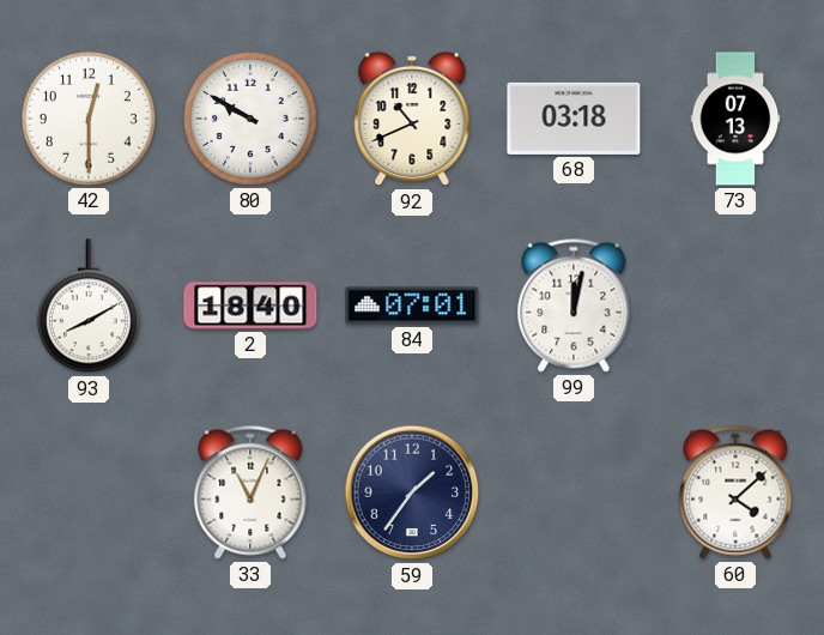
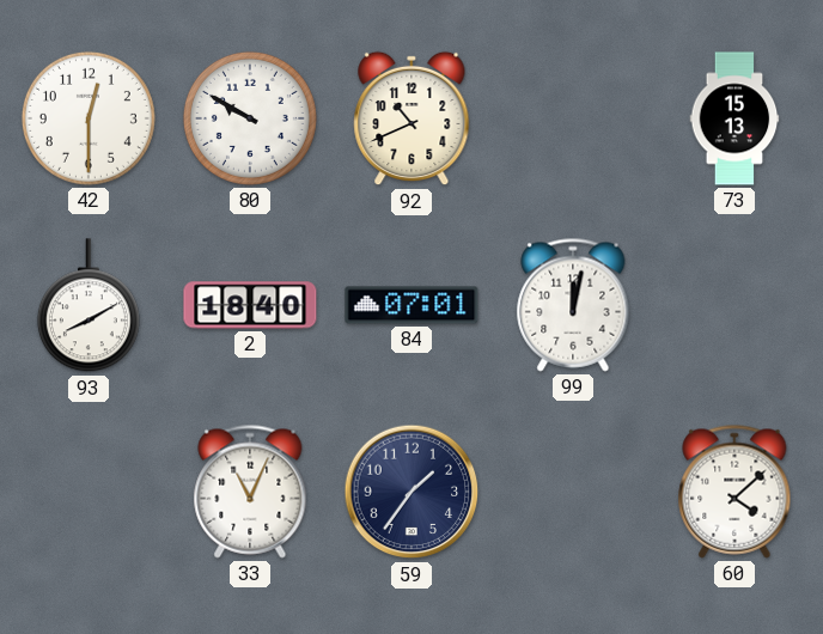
68: 03:18 -> none
73: 07:13 -> 15:13
